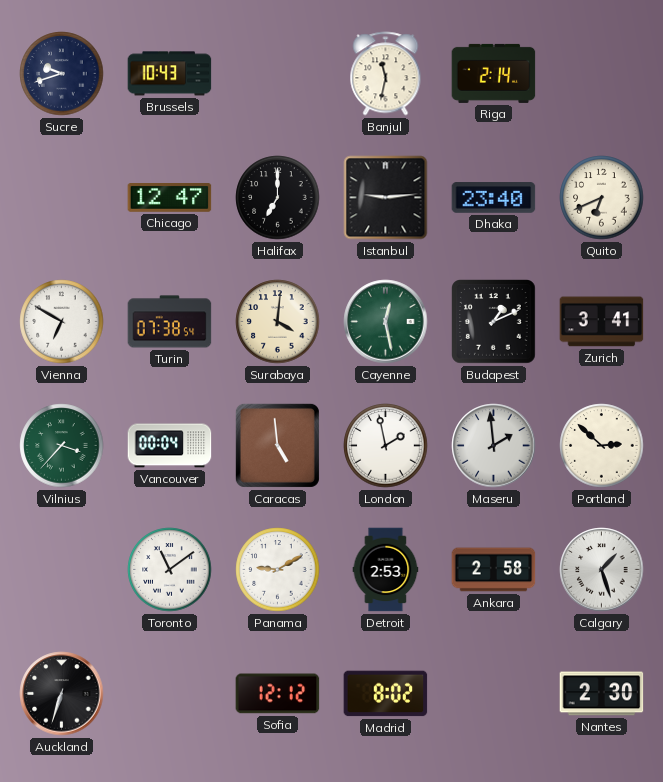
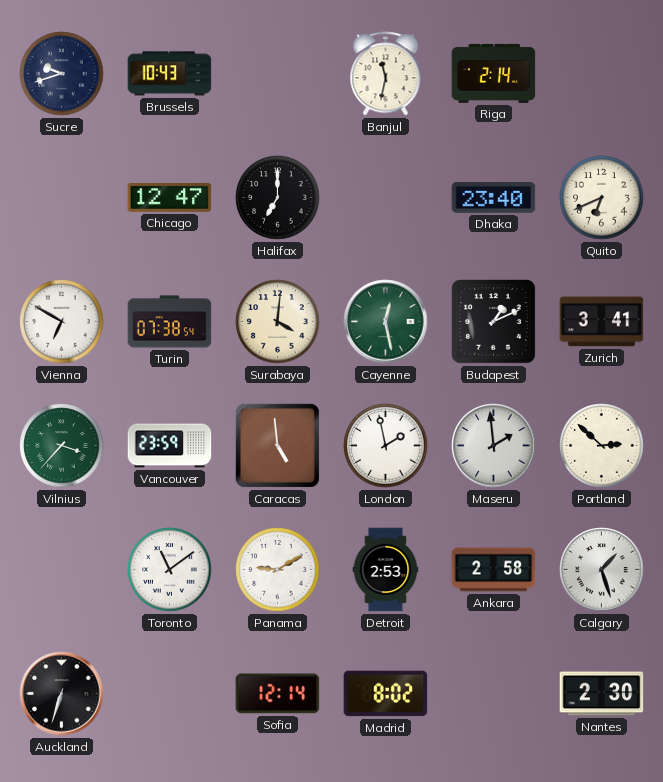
Istanbul: 9:14 -> none
Vancouver: 00:04 -> 23:59
Sofia: 12:12 -> 12:14
